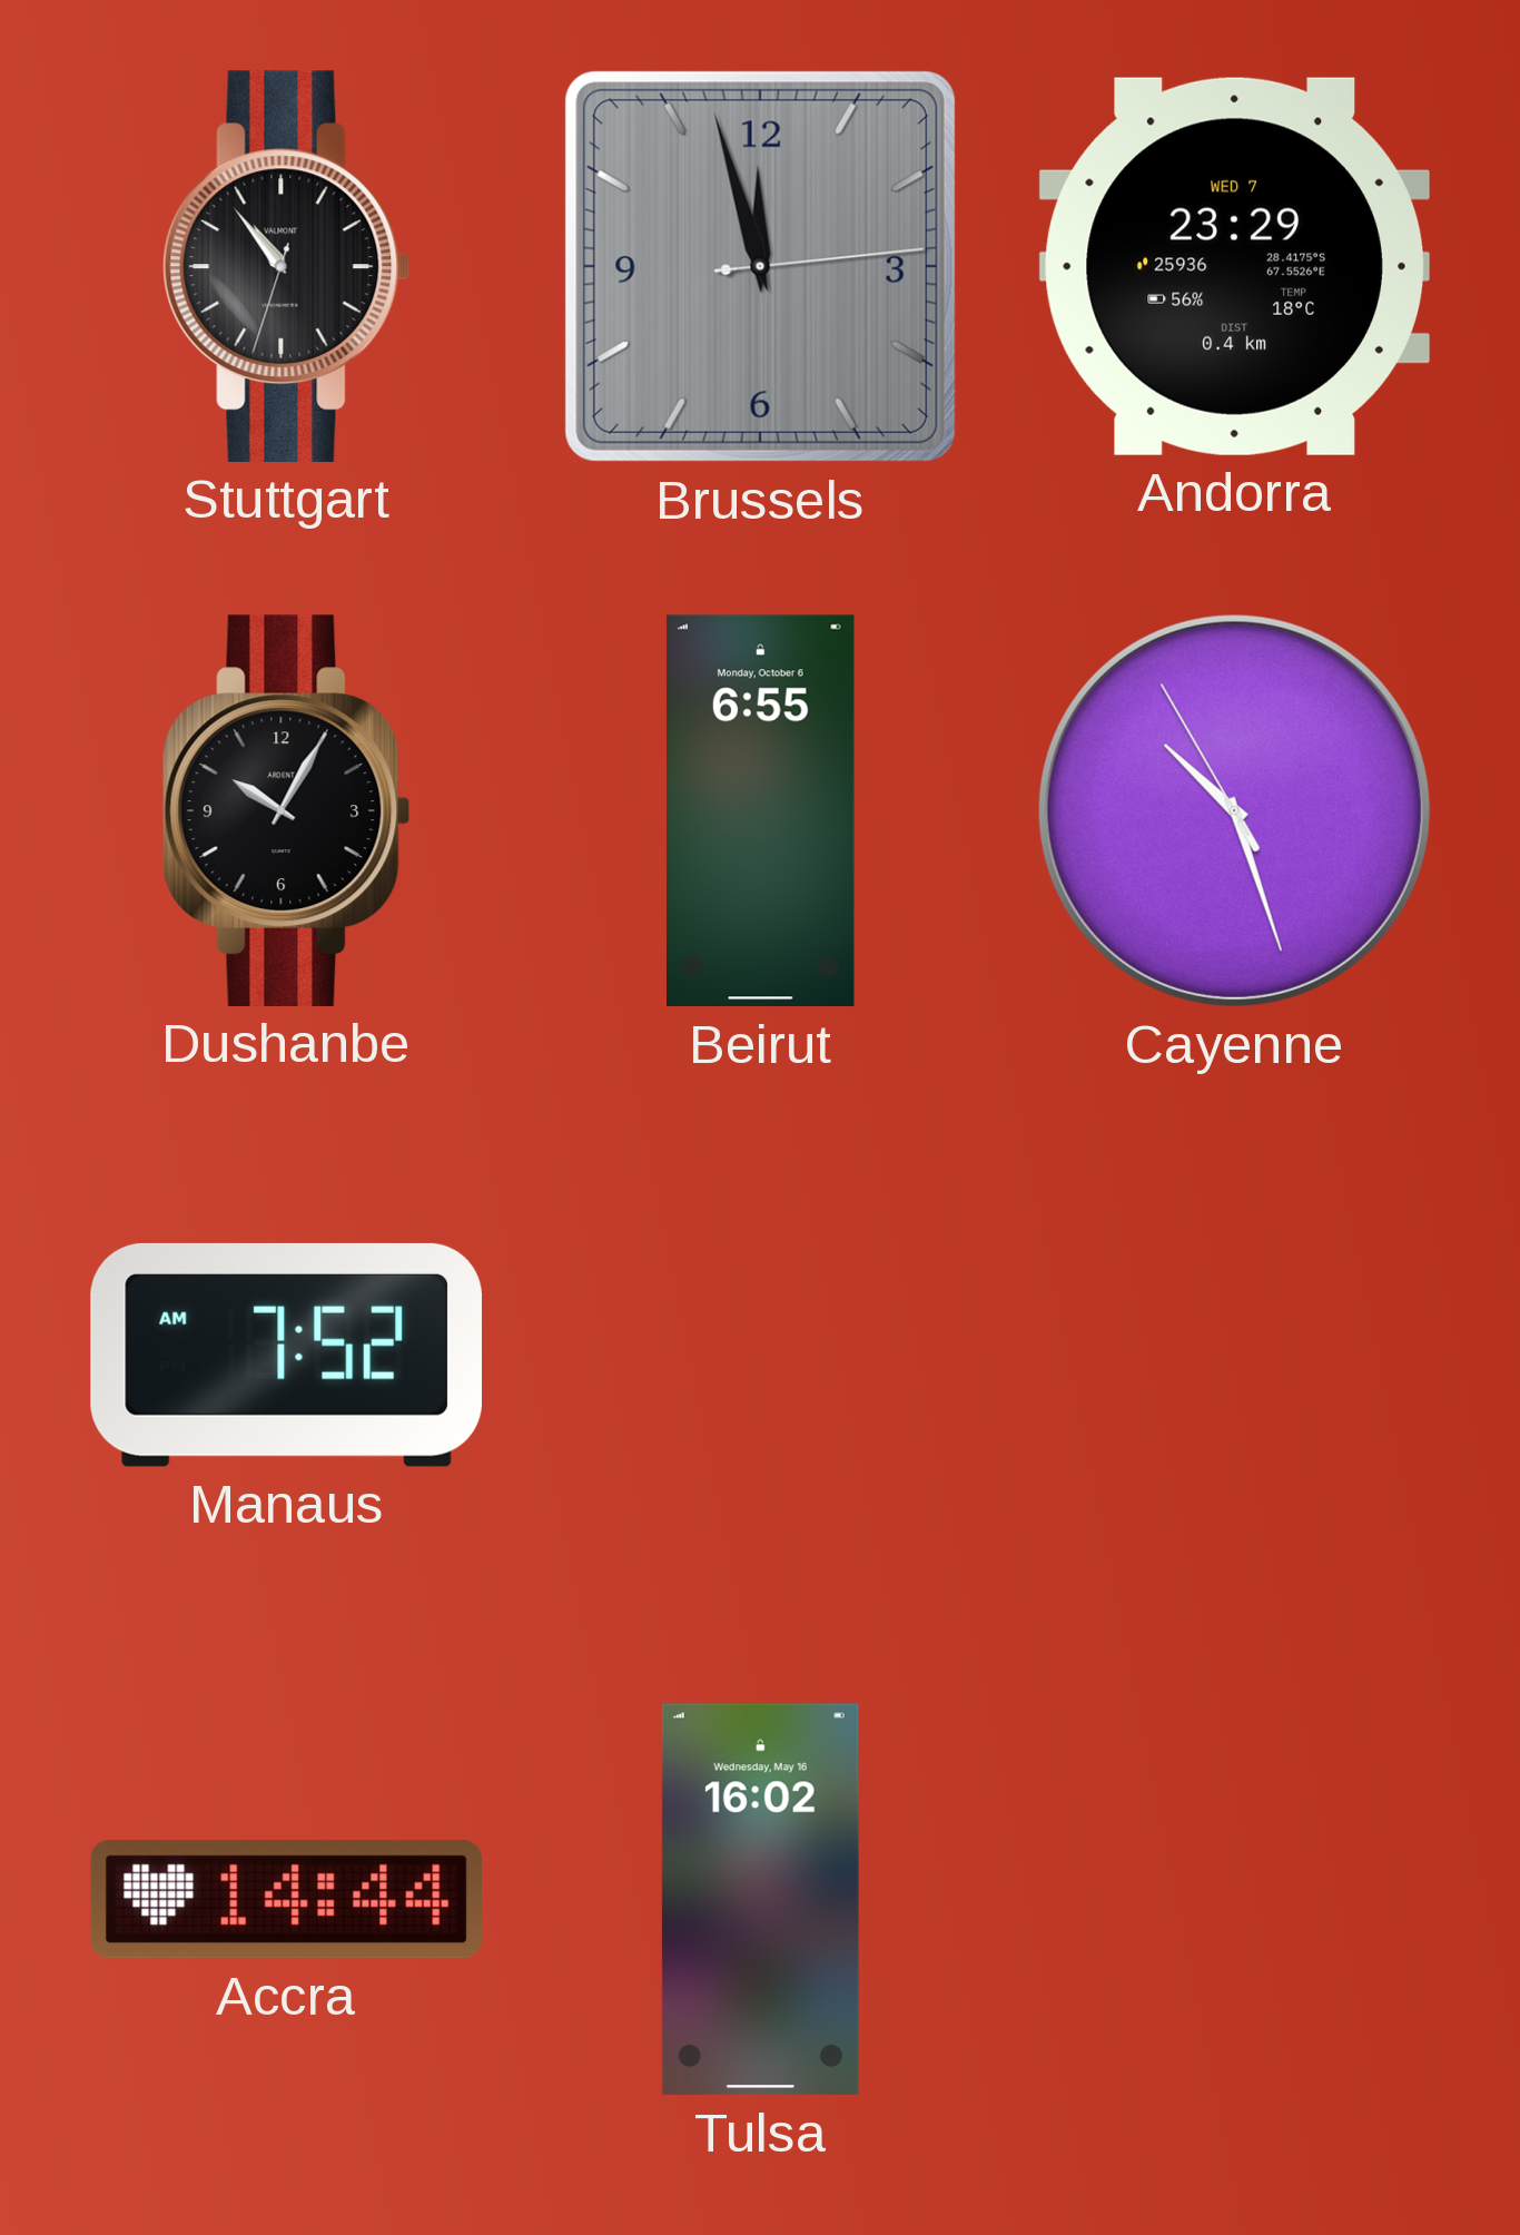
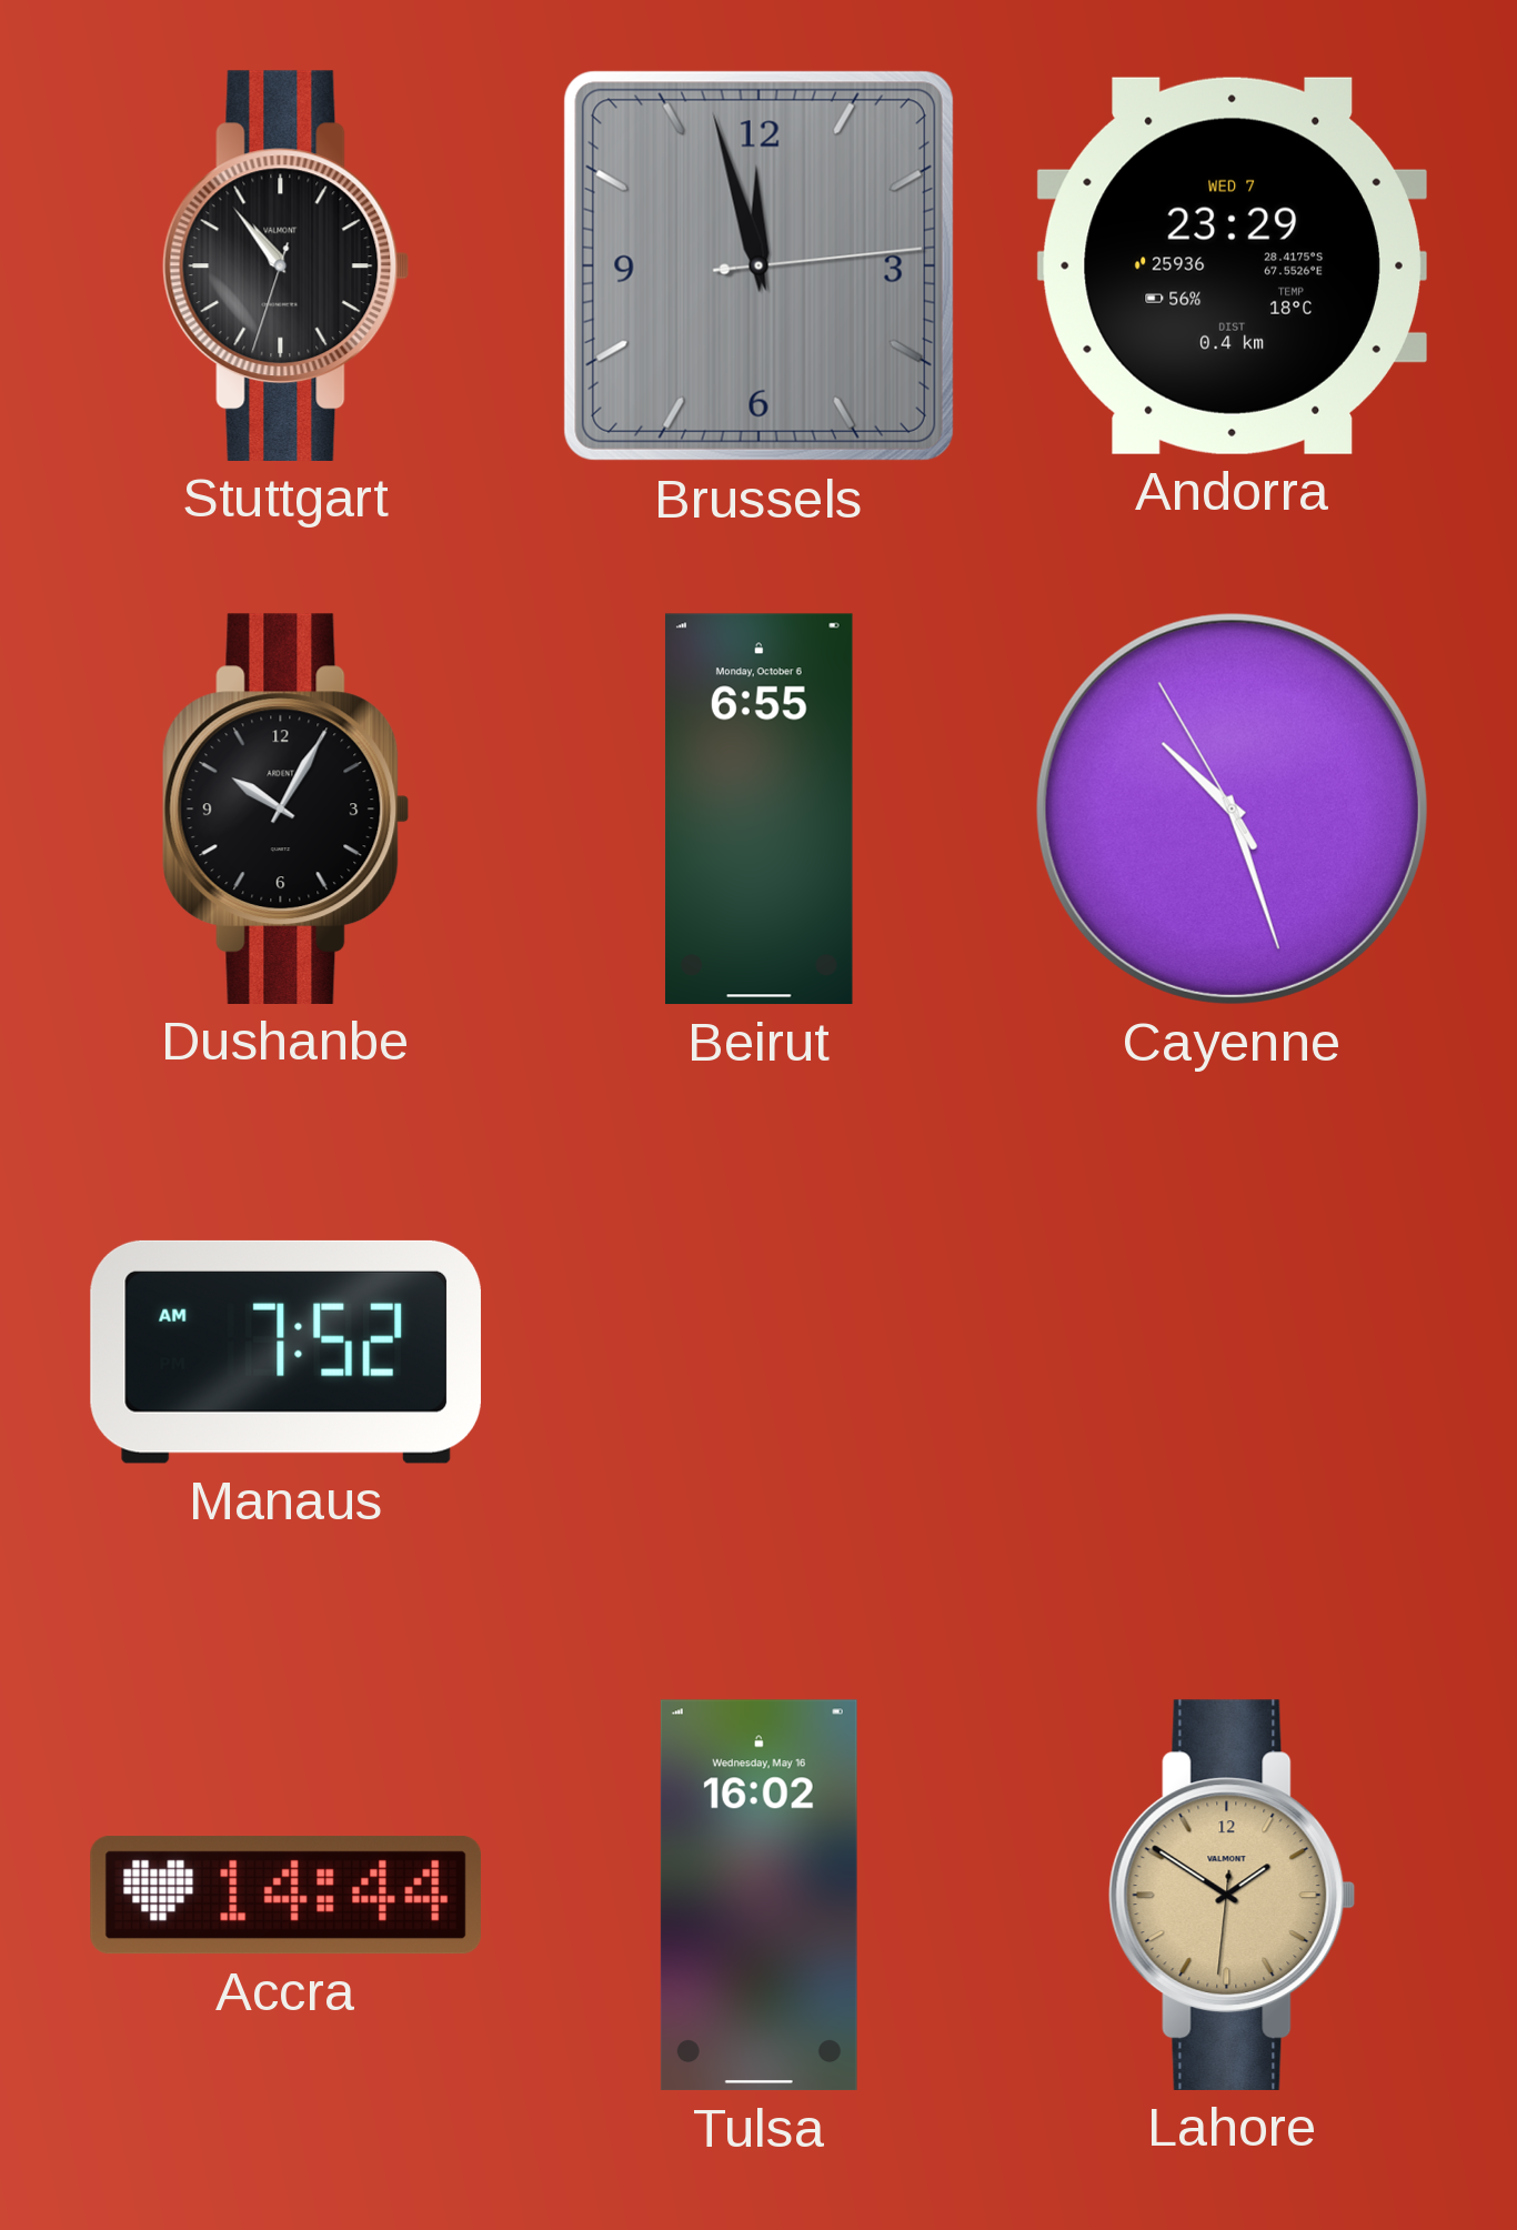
Lahore: none -> 1:50
